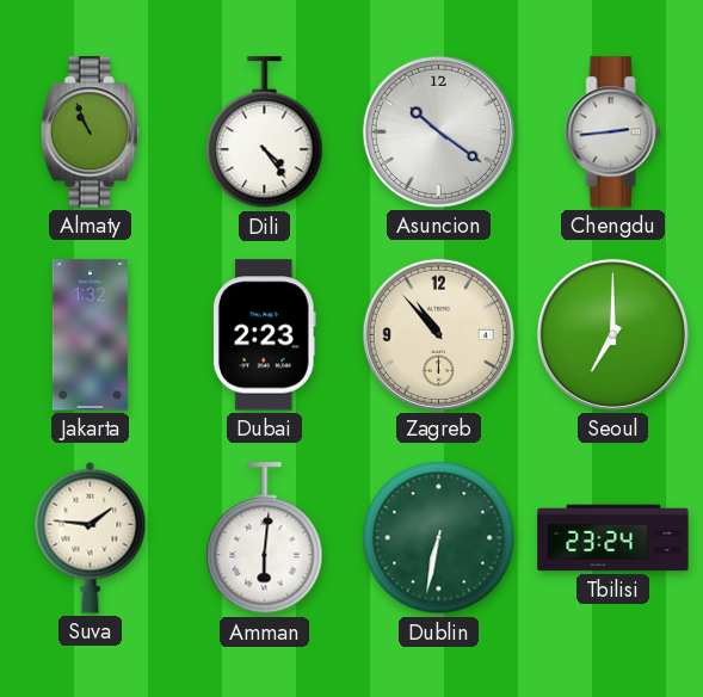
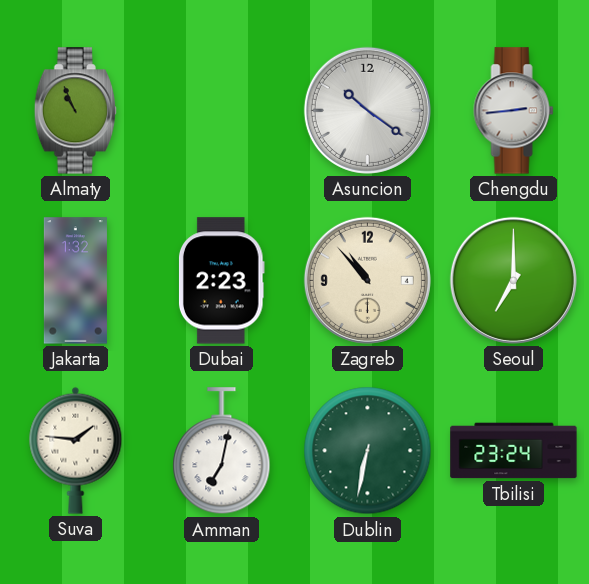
Dili: 4:24 -> none
Amman: 6:01 -> 7:02
